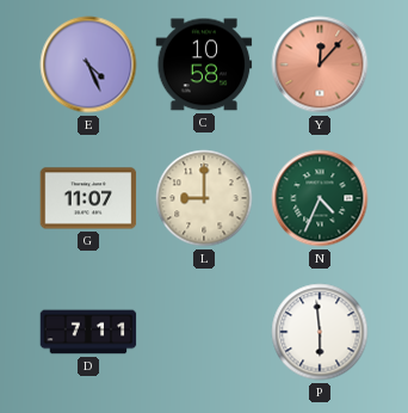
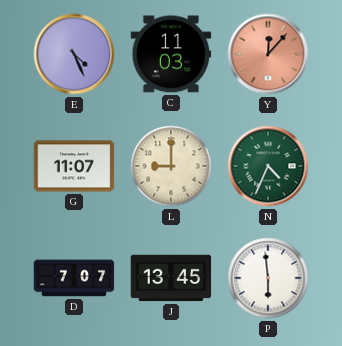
C: 10:58 -> 11:03
D: 7:11 -> 7:07
J: none -> 13:45
